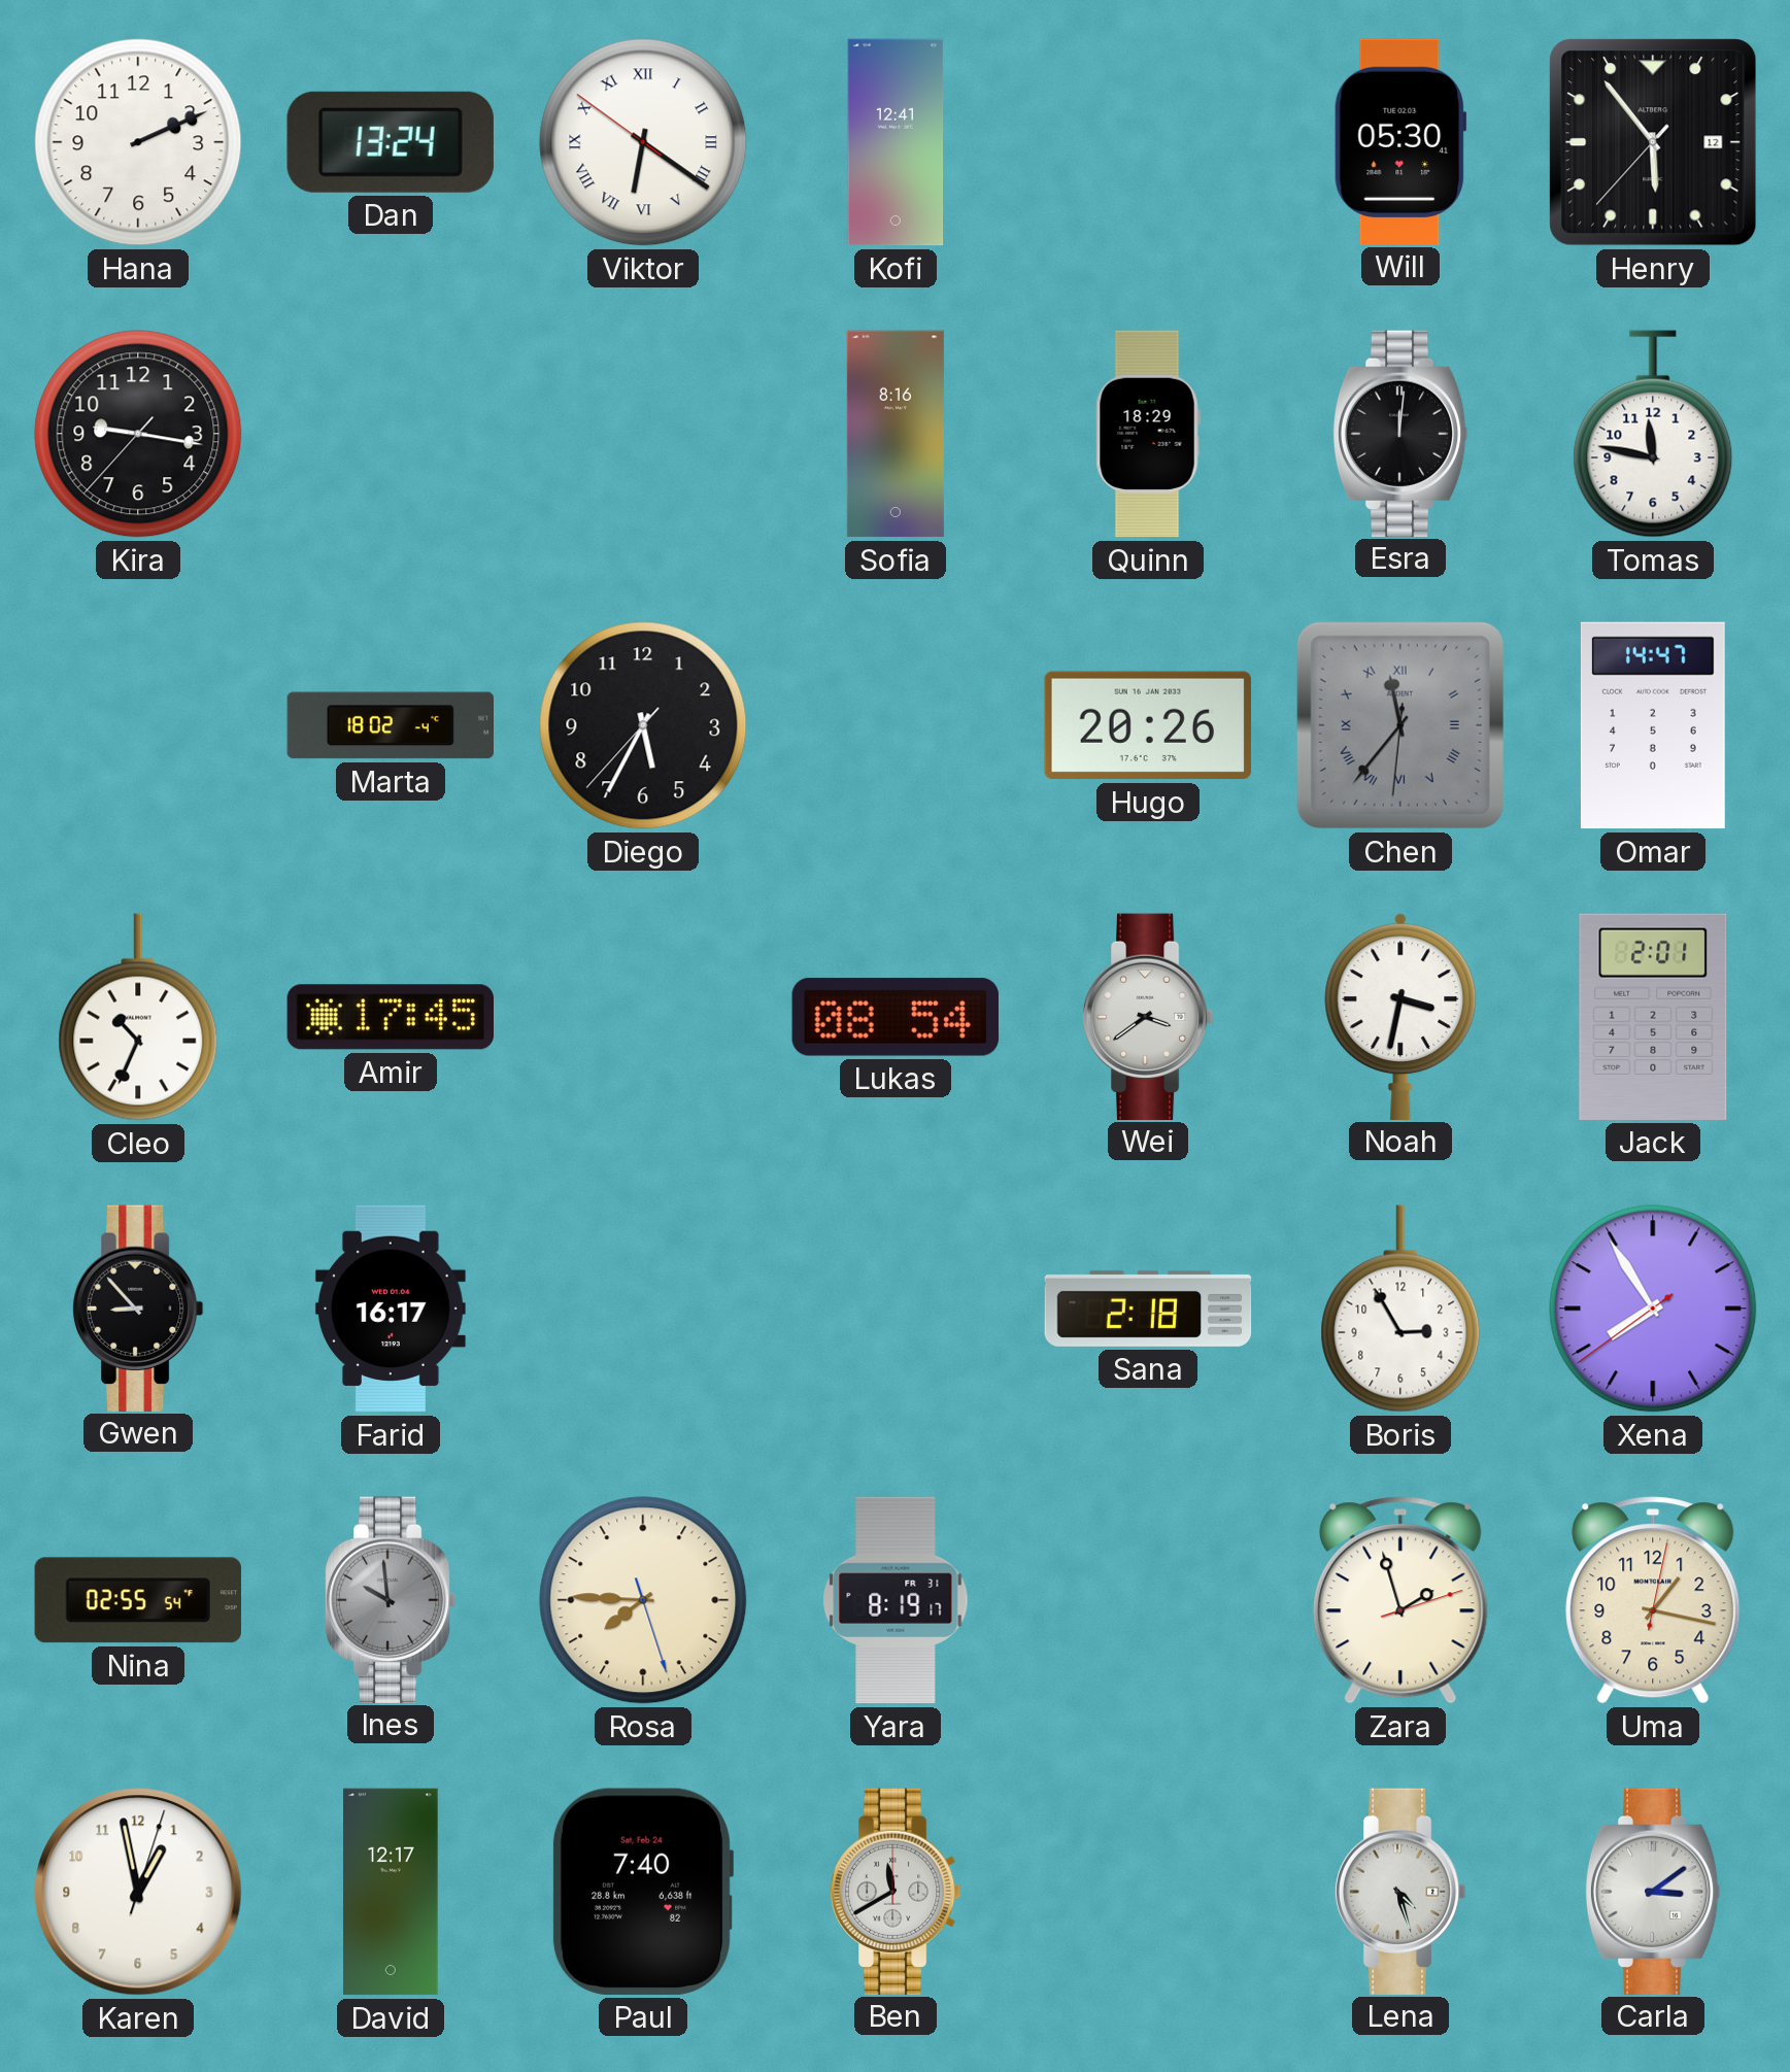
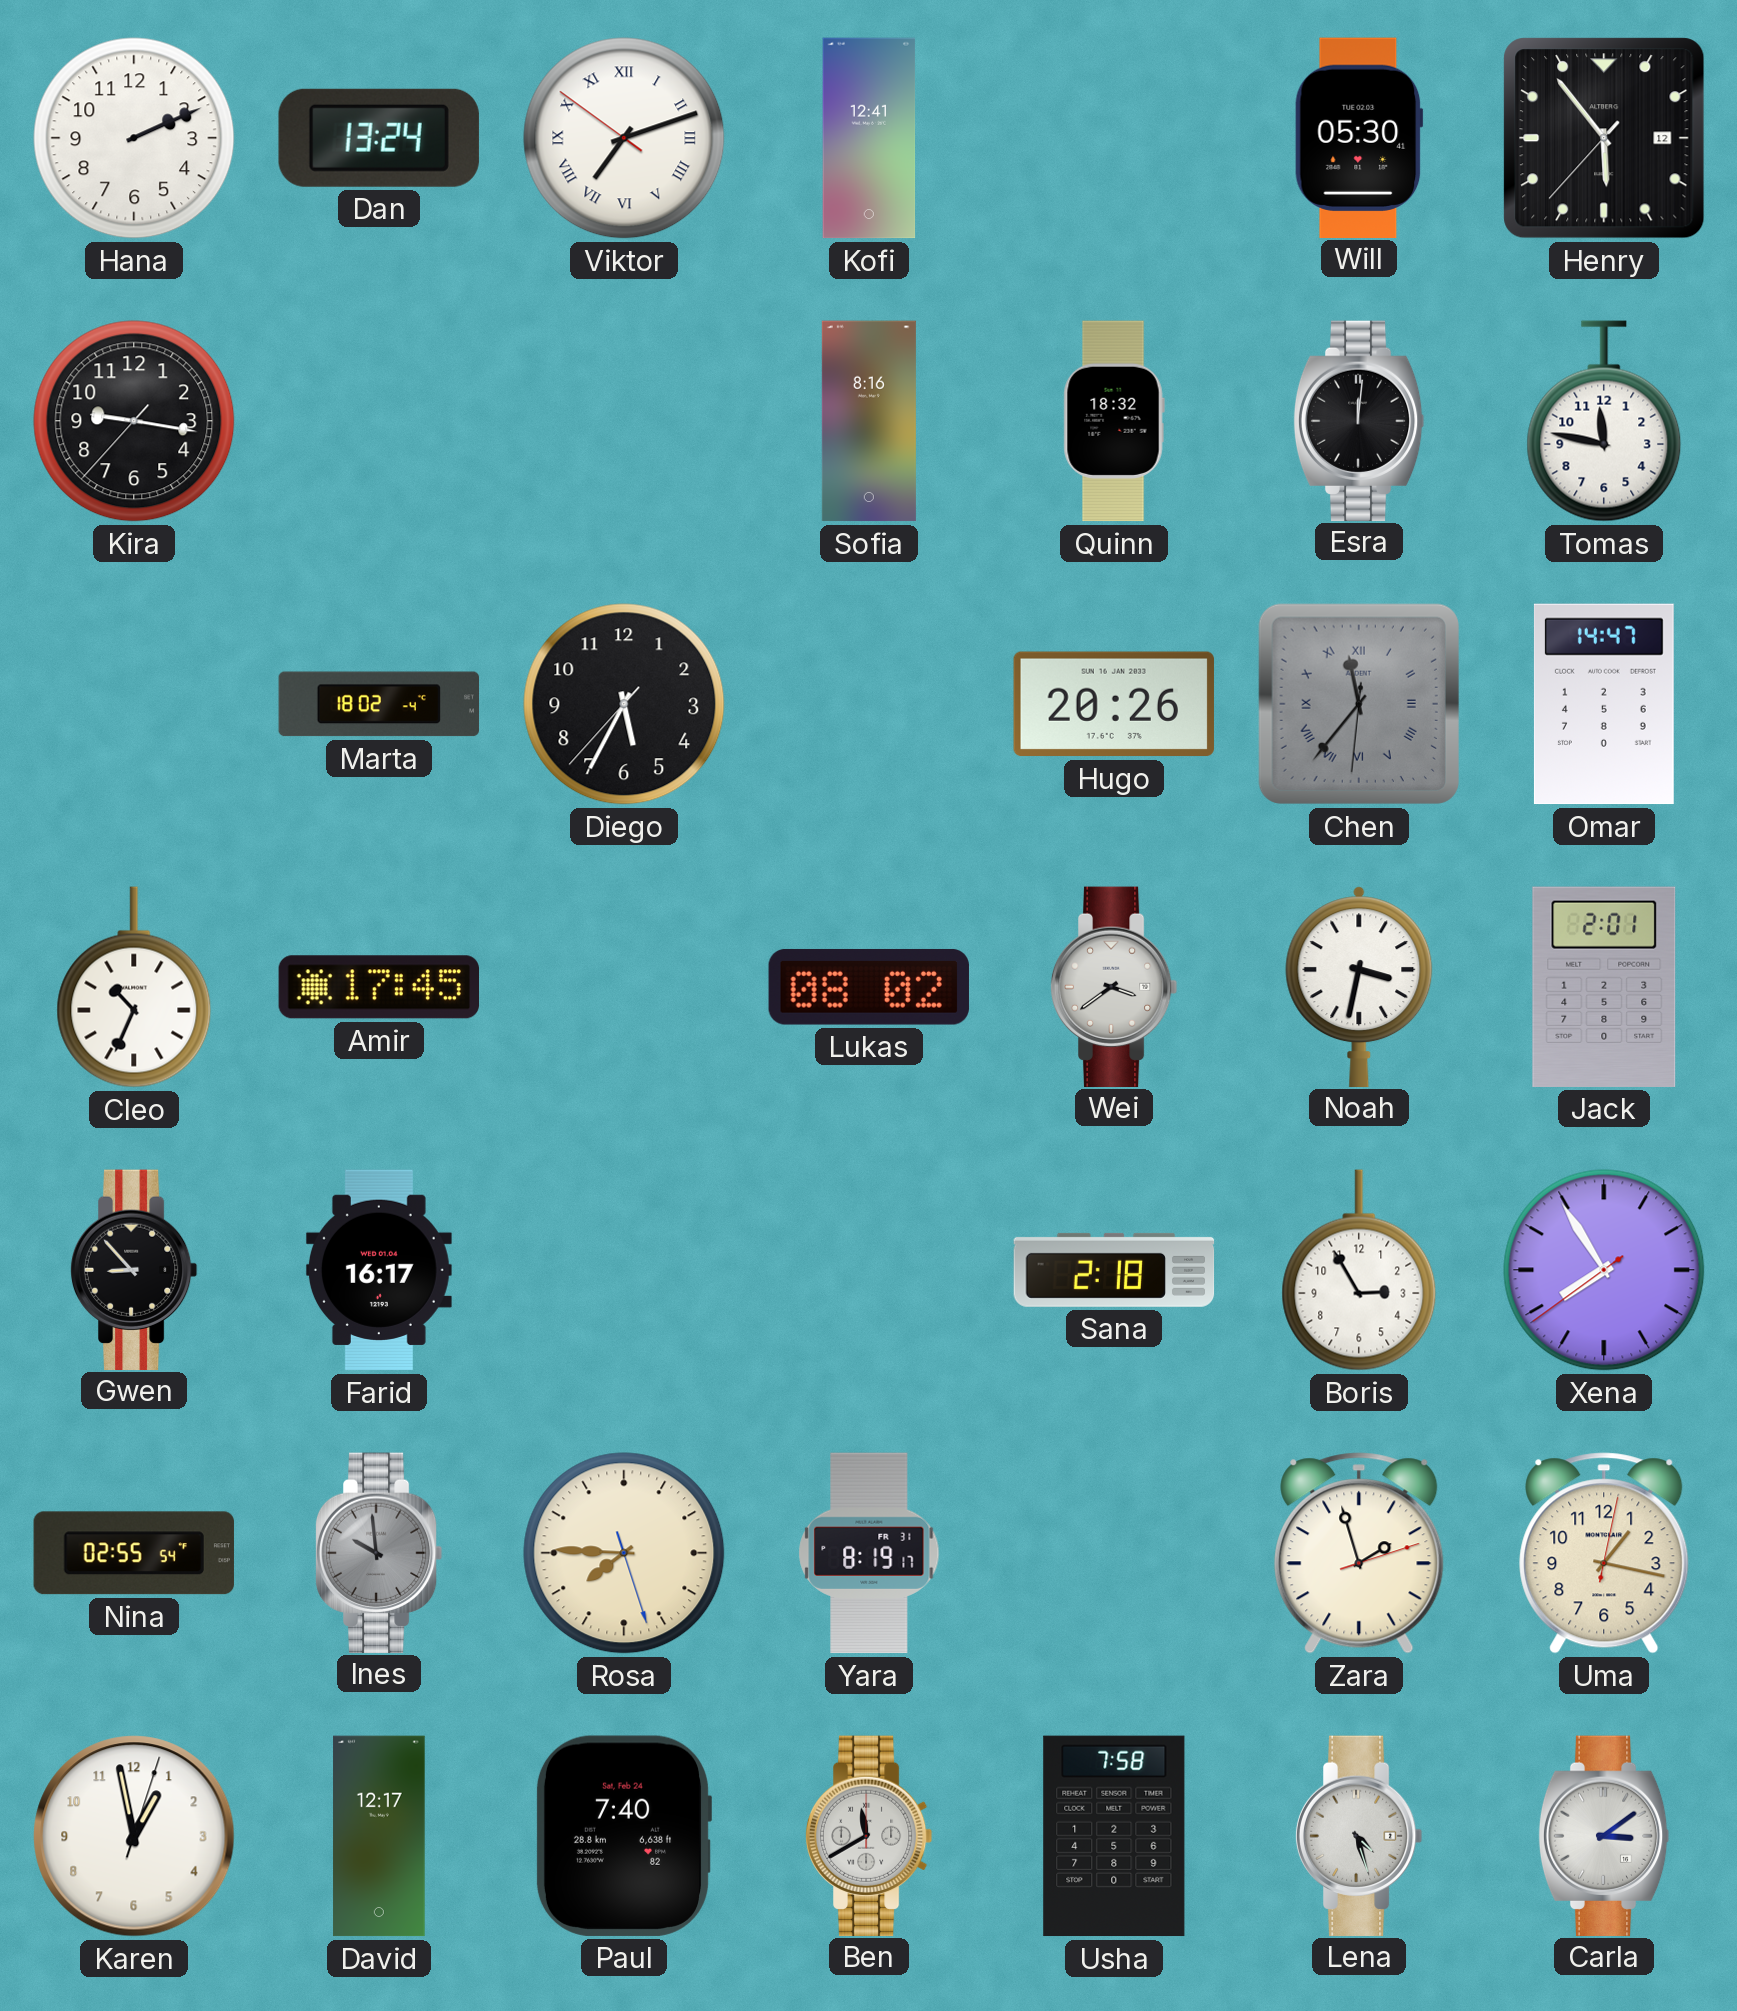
Viktor: 6:20 -> 7:11
Quinn: 18:29 -> 18:32
Lukas: 08:54 -> 08:02
Usha: none -> 7:58
